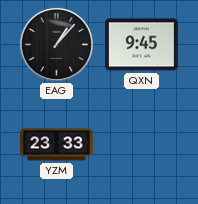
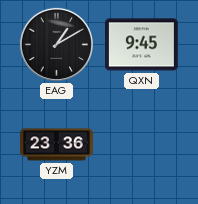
EAG: 1:07 -> 1:10
YZM: 23:33 -> 23:36
